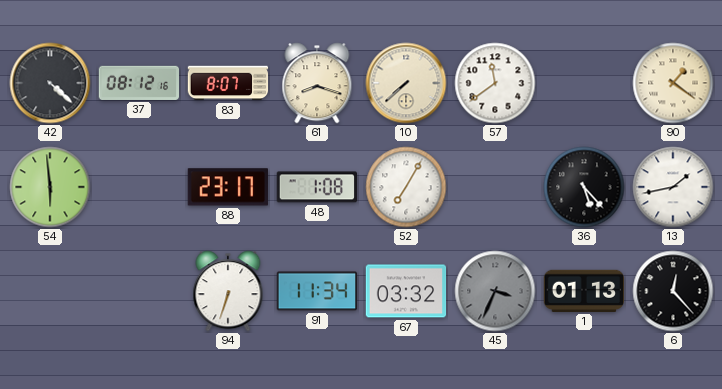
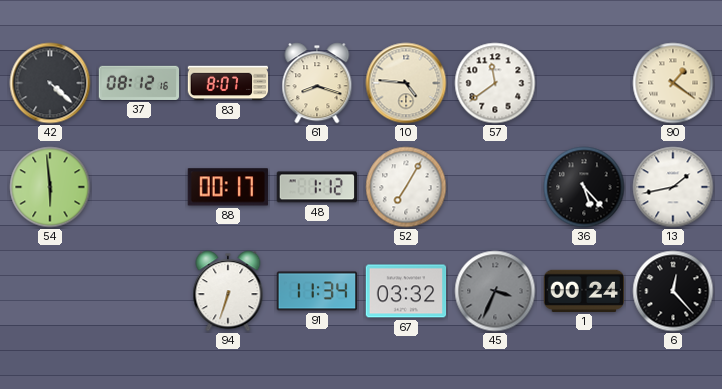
10: 7:38 -> 4:46
88: 23:17 -> 00:17
48: 1:08 -> 1:12
1: 01:13 -> 00:24
